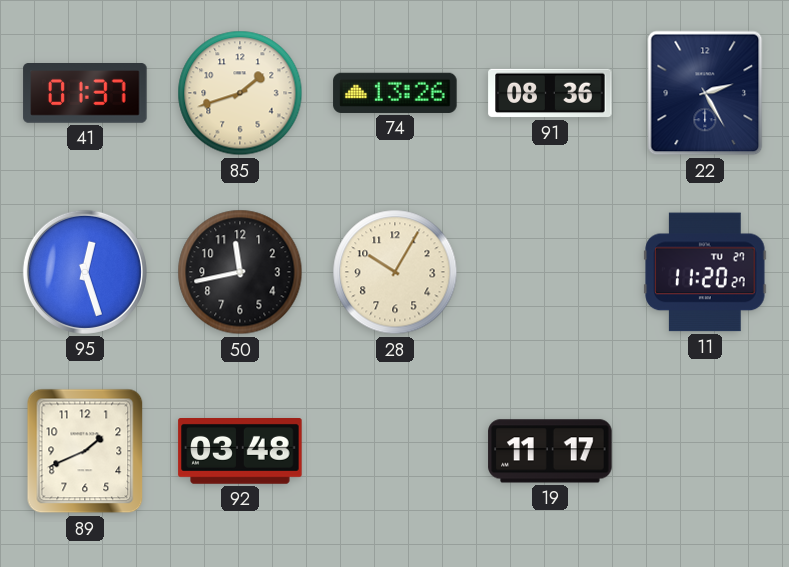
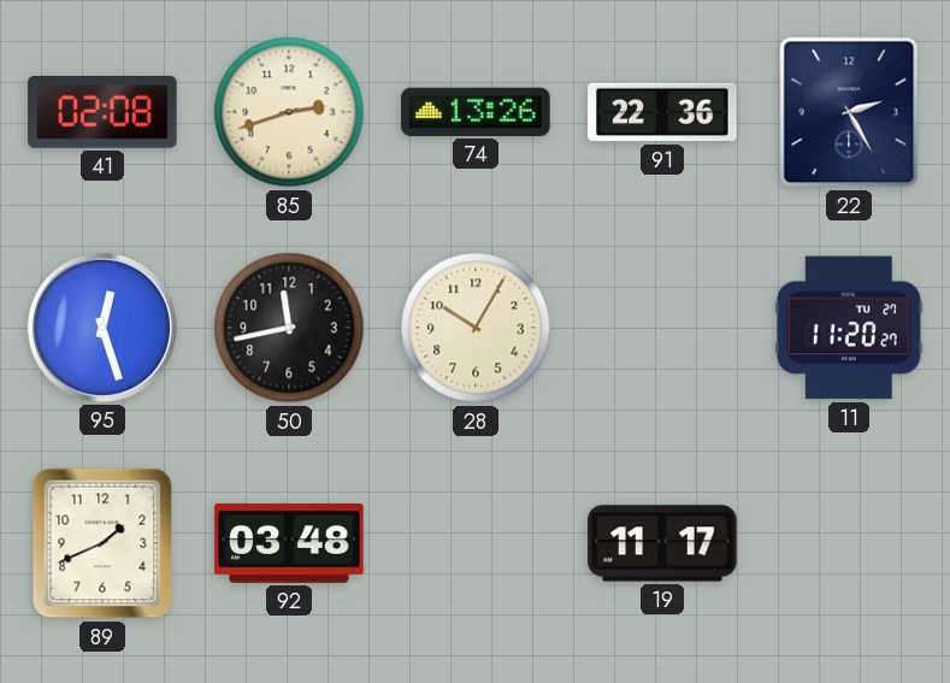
41: 01:37 -> 02:08
85: 1:42 -> 2:42
91: 08:36 -> 22:36
